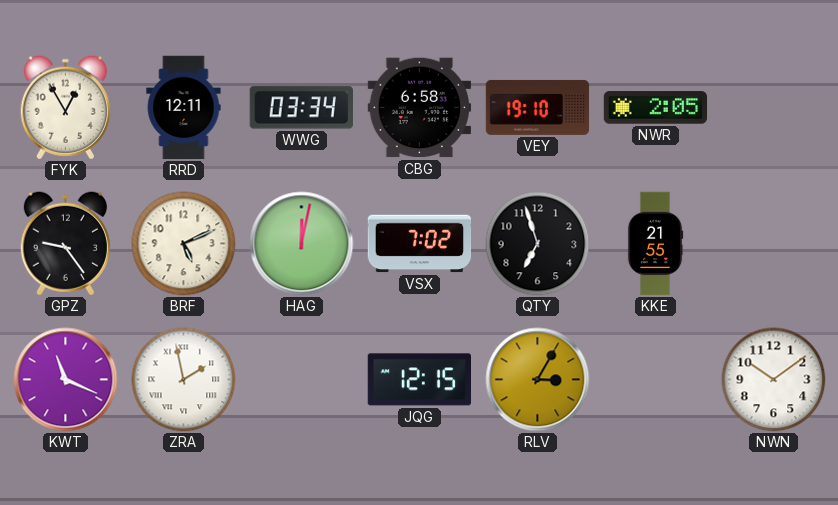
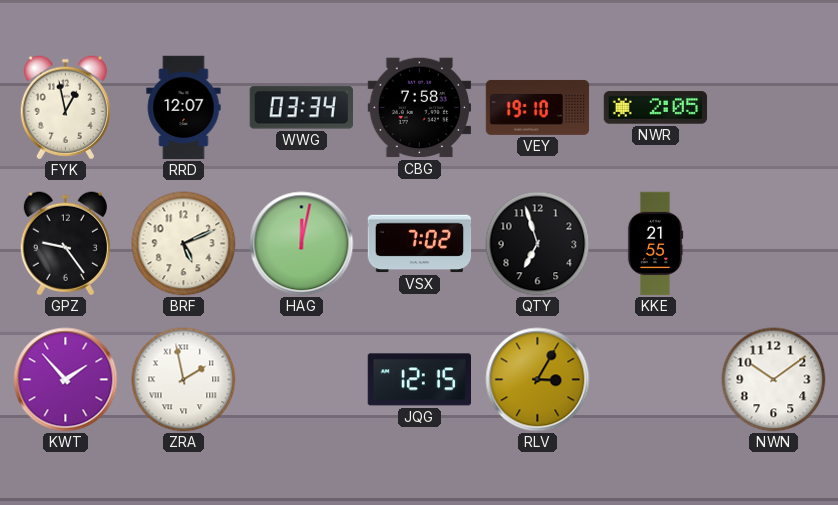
FYK: 12:55 -> 12:58
RRD: 12:11 -> 12:07
CBG: 6:58 -> 7:58
KWT: 11:19 -> 1:53
